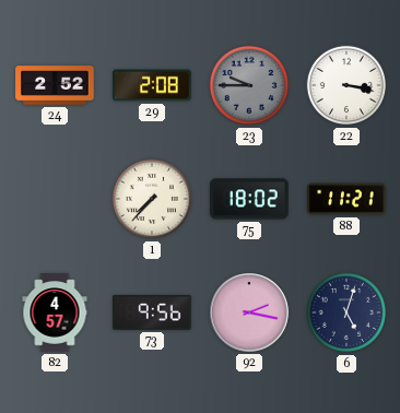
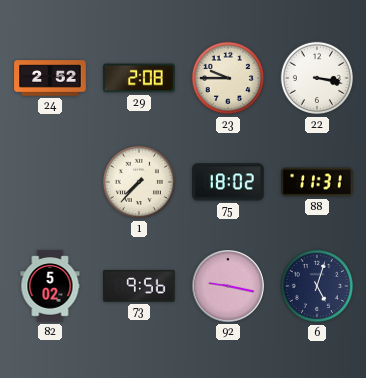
23 dial: grey -> cream
88: 11:21 -> 11:31
82: 4:57 -> 5:02
92: 2:17 -> 9:17
